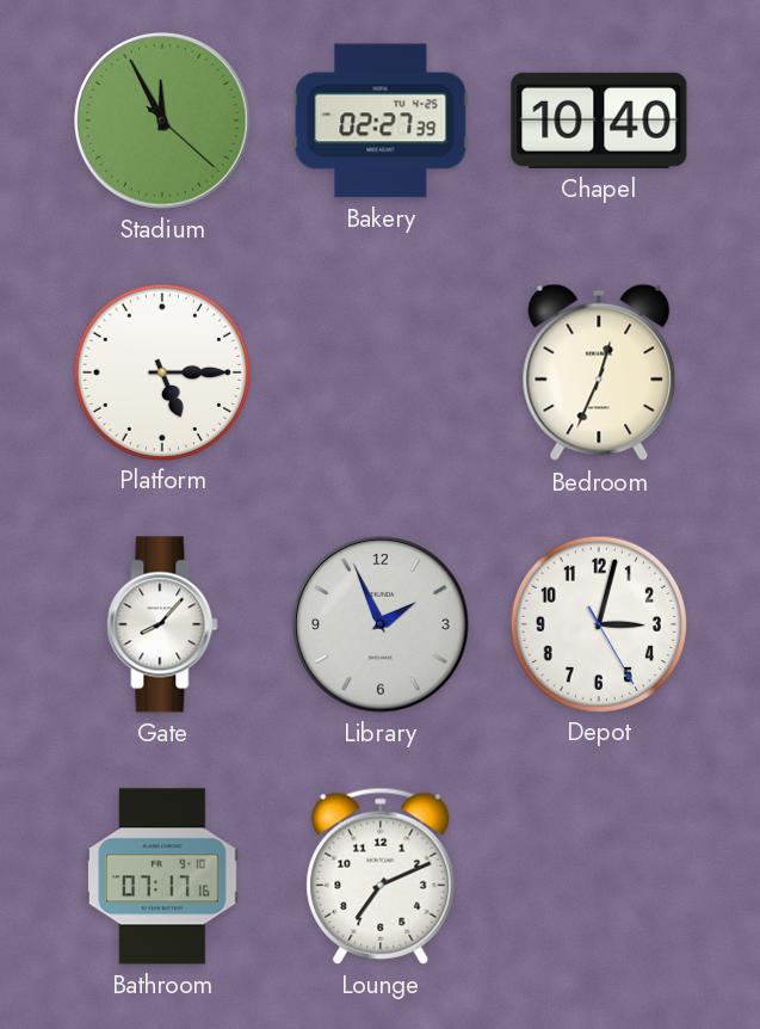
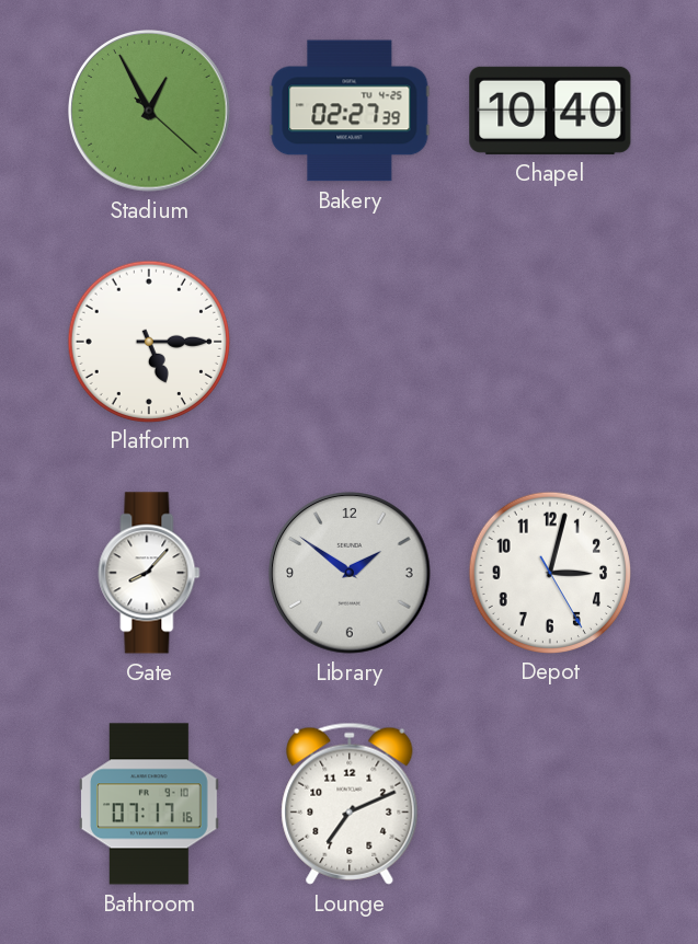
Stadium: 11:55 -> 12:55
Bedroom: 12:34 -> none
Library: 1:56 -> 1:51
